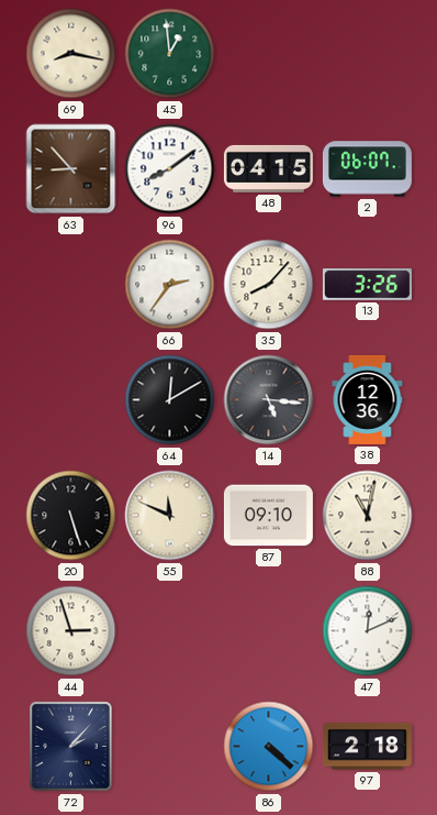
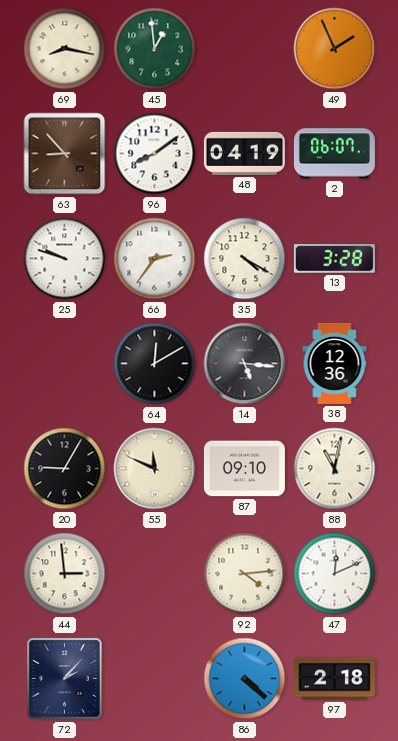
49: none -> 1:56
48: 04:15 -> 04:19
25: none -> 9:48
35: 8:07 -> 4:20
13: 3:26 -> 3:28
20: 5:27 -> 9:05
44: 2:57 -> 2:59
92: none -> 4:14
